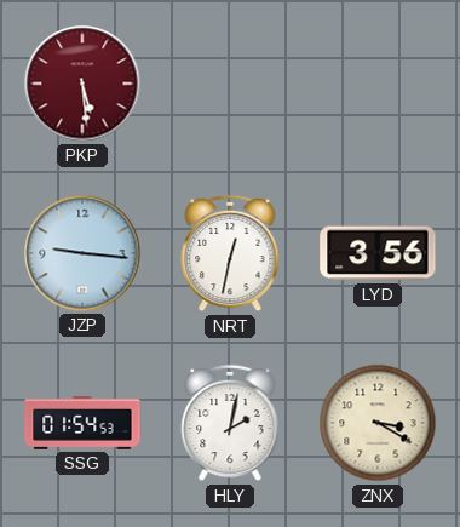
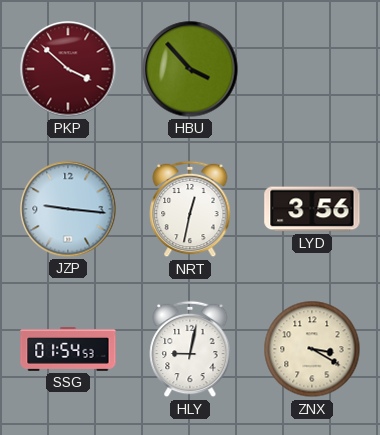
PKP: 5:29 -> 3:52
HBU: none -> 3:53
HLY: 2:02 -> 9:02
